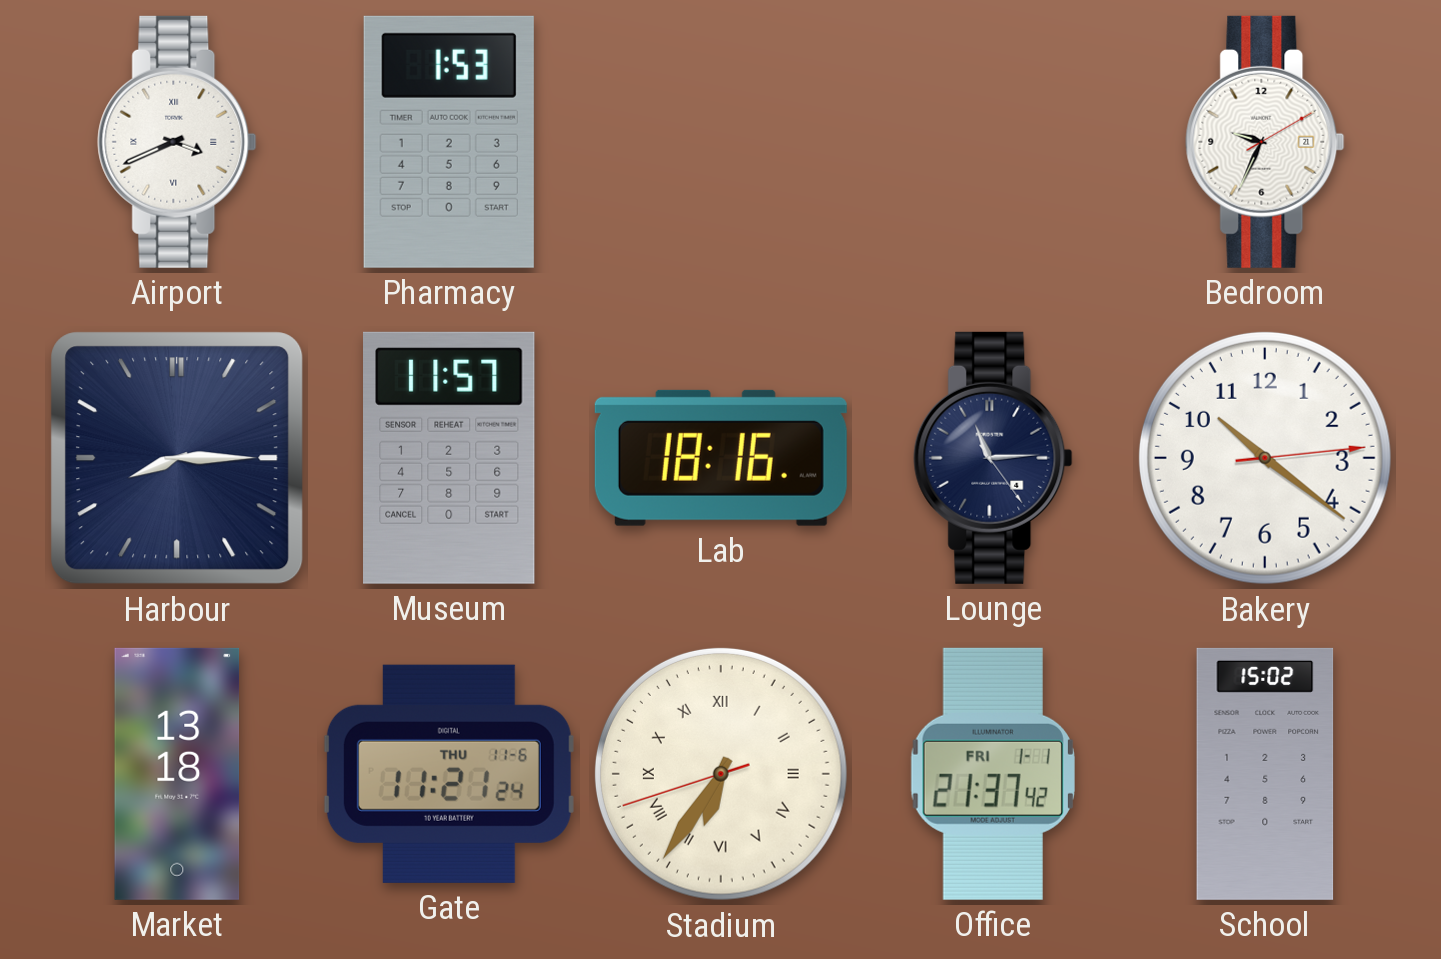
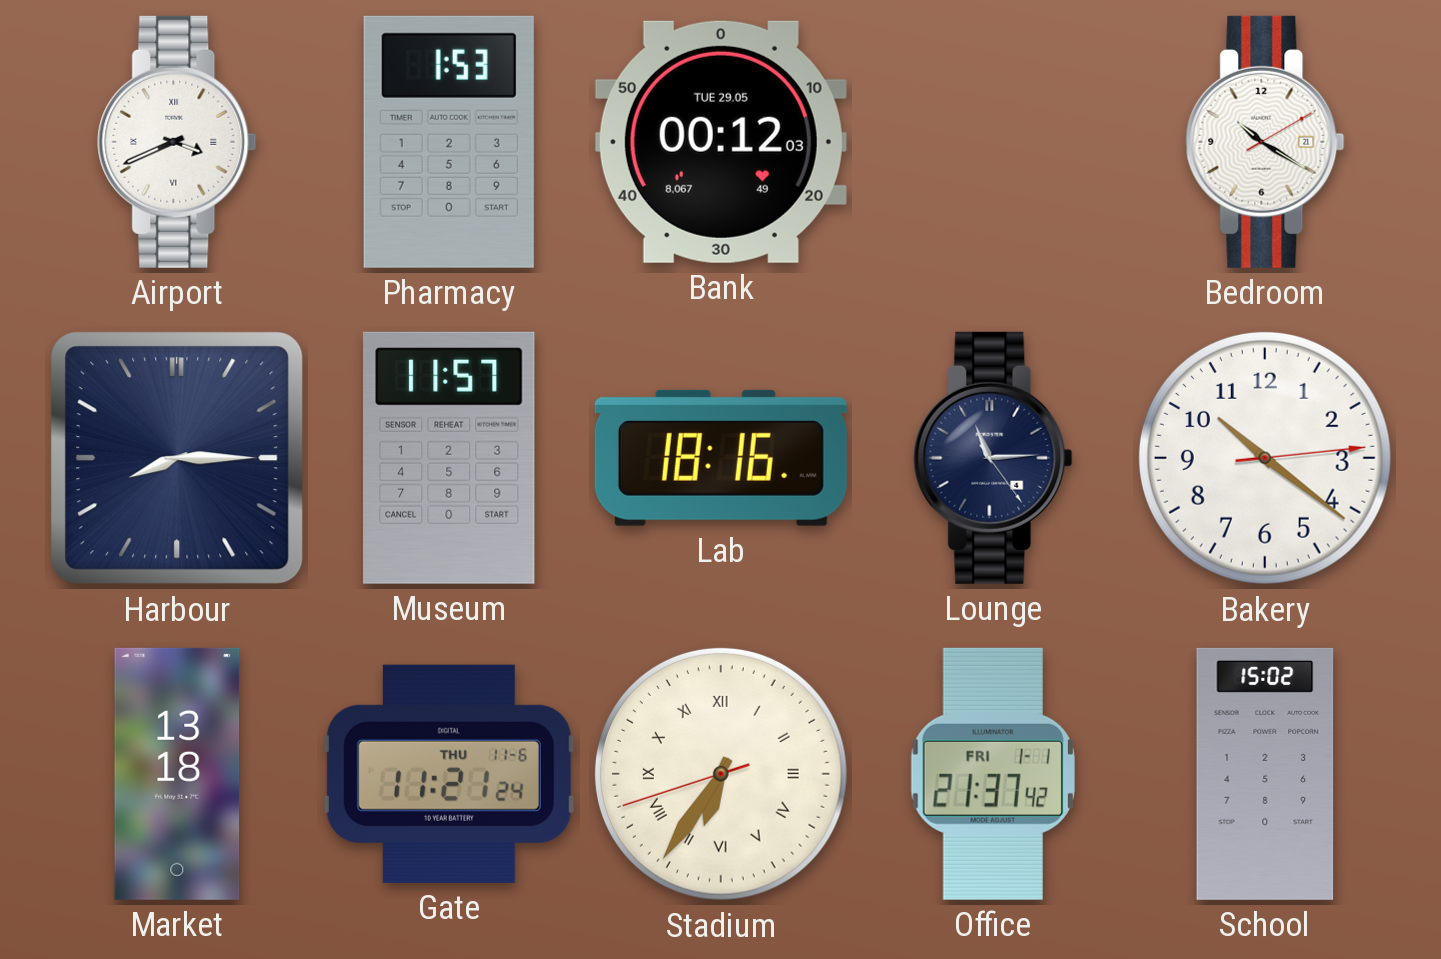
Bank: none -> 00:12
Bedroom: 9:34 -> 10:20
